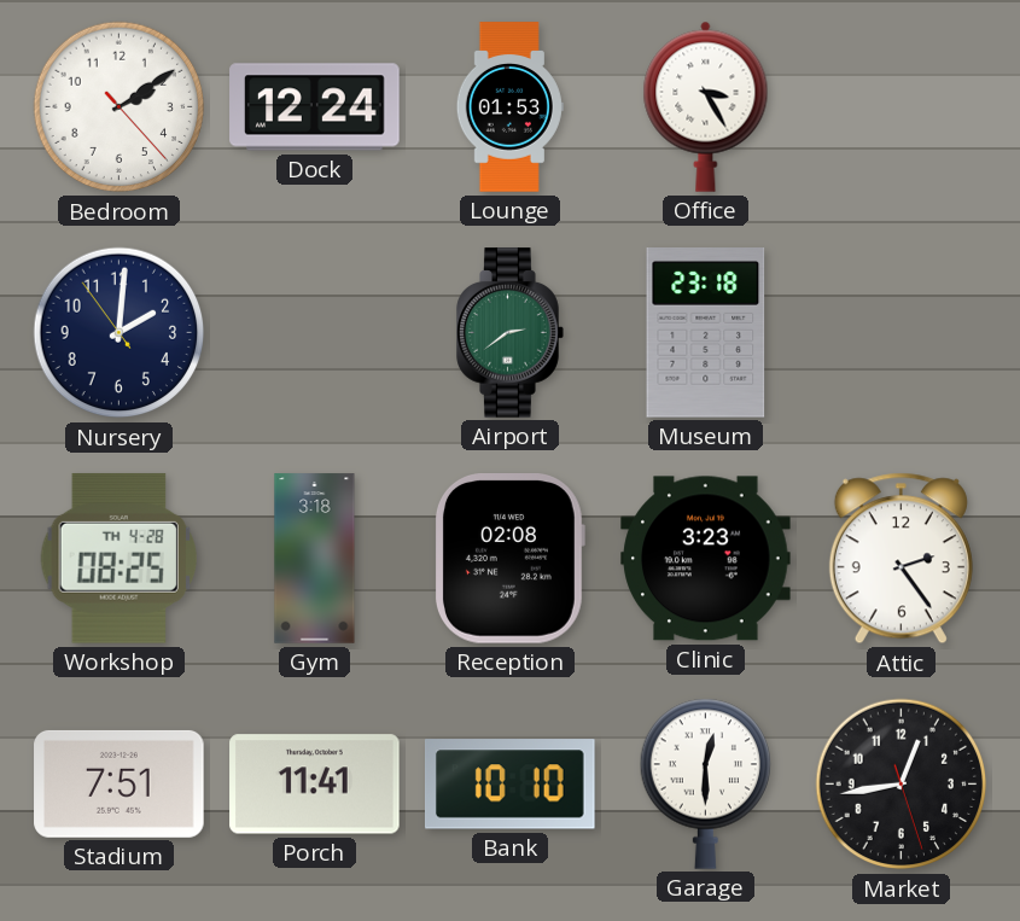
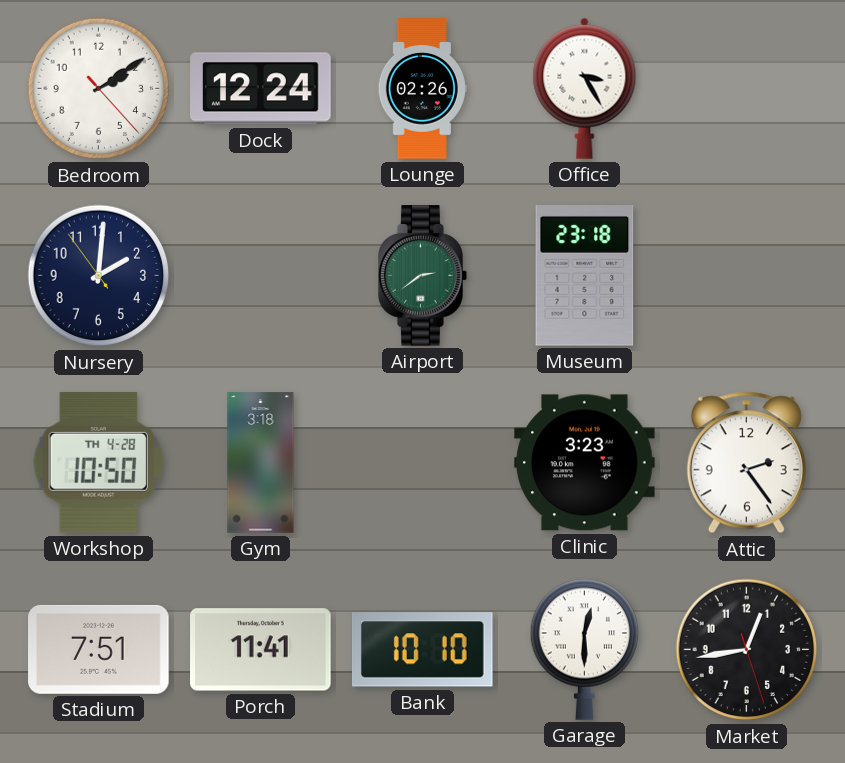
Lounge: 01:53 -> 02:26
Workshop: 08:25 -> 10:50
Reception: 02:08 -> none
